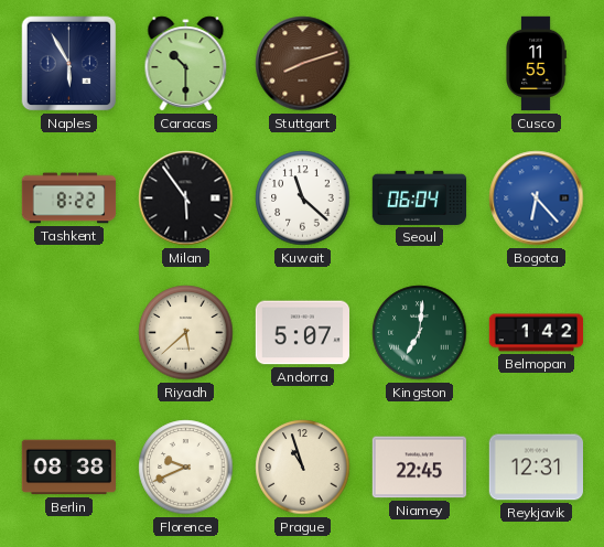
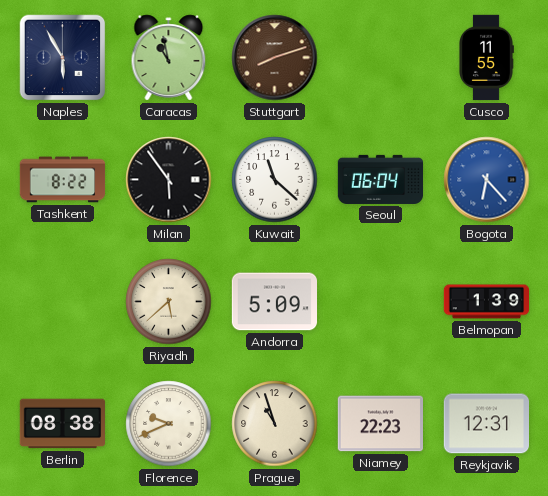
Caracas: 10:30 -> 10:58
Andorra: 5:07 -> 5:09
Kingston: 7:01 -> none
Belmopan: 1:42 -> 1:39
Niamey: 22:45 -> 22:23
